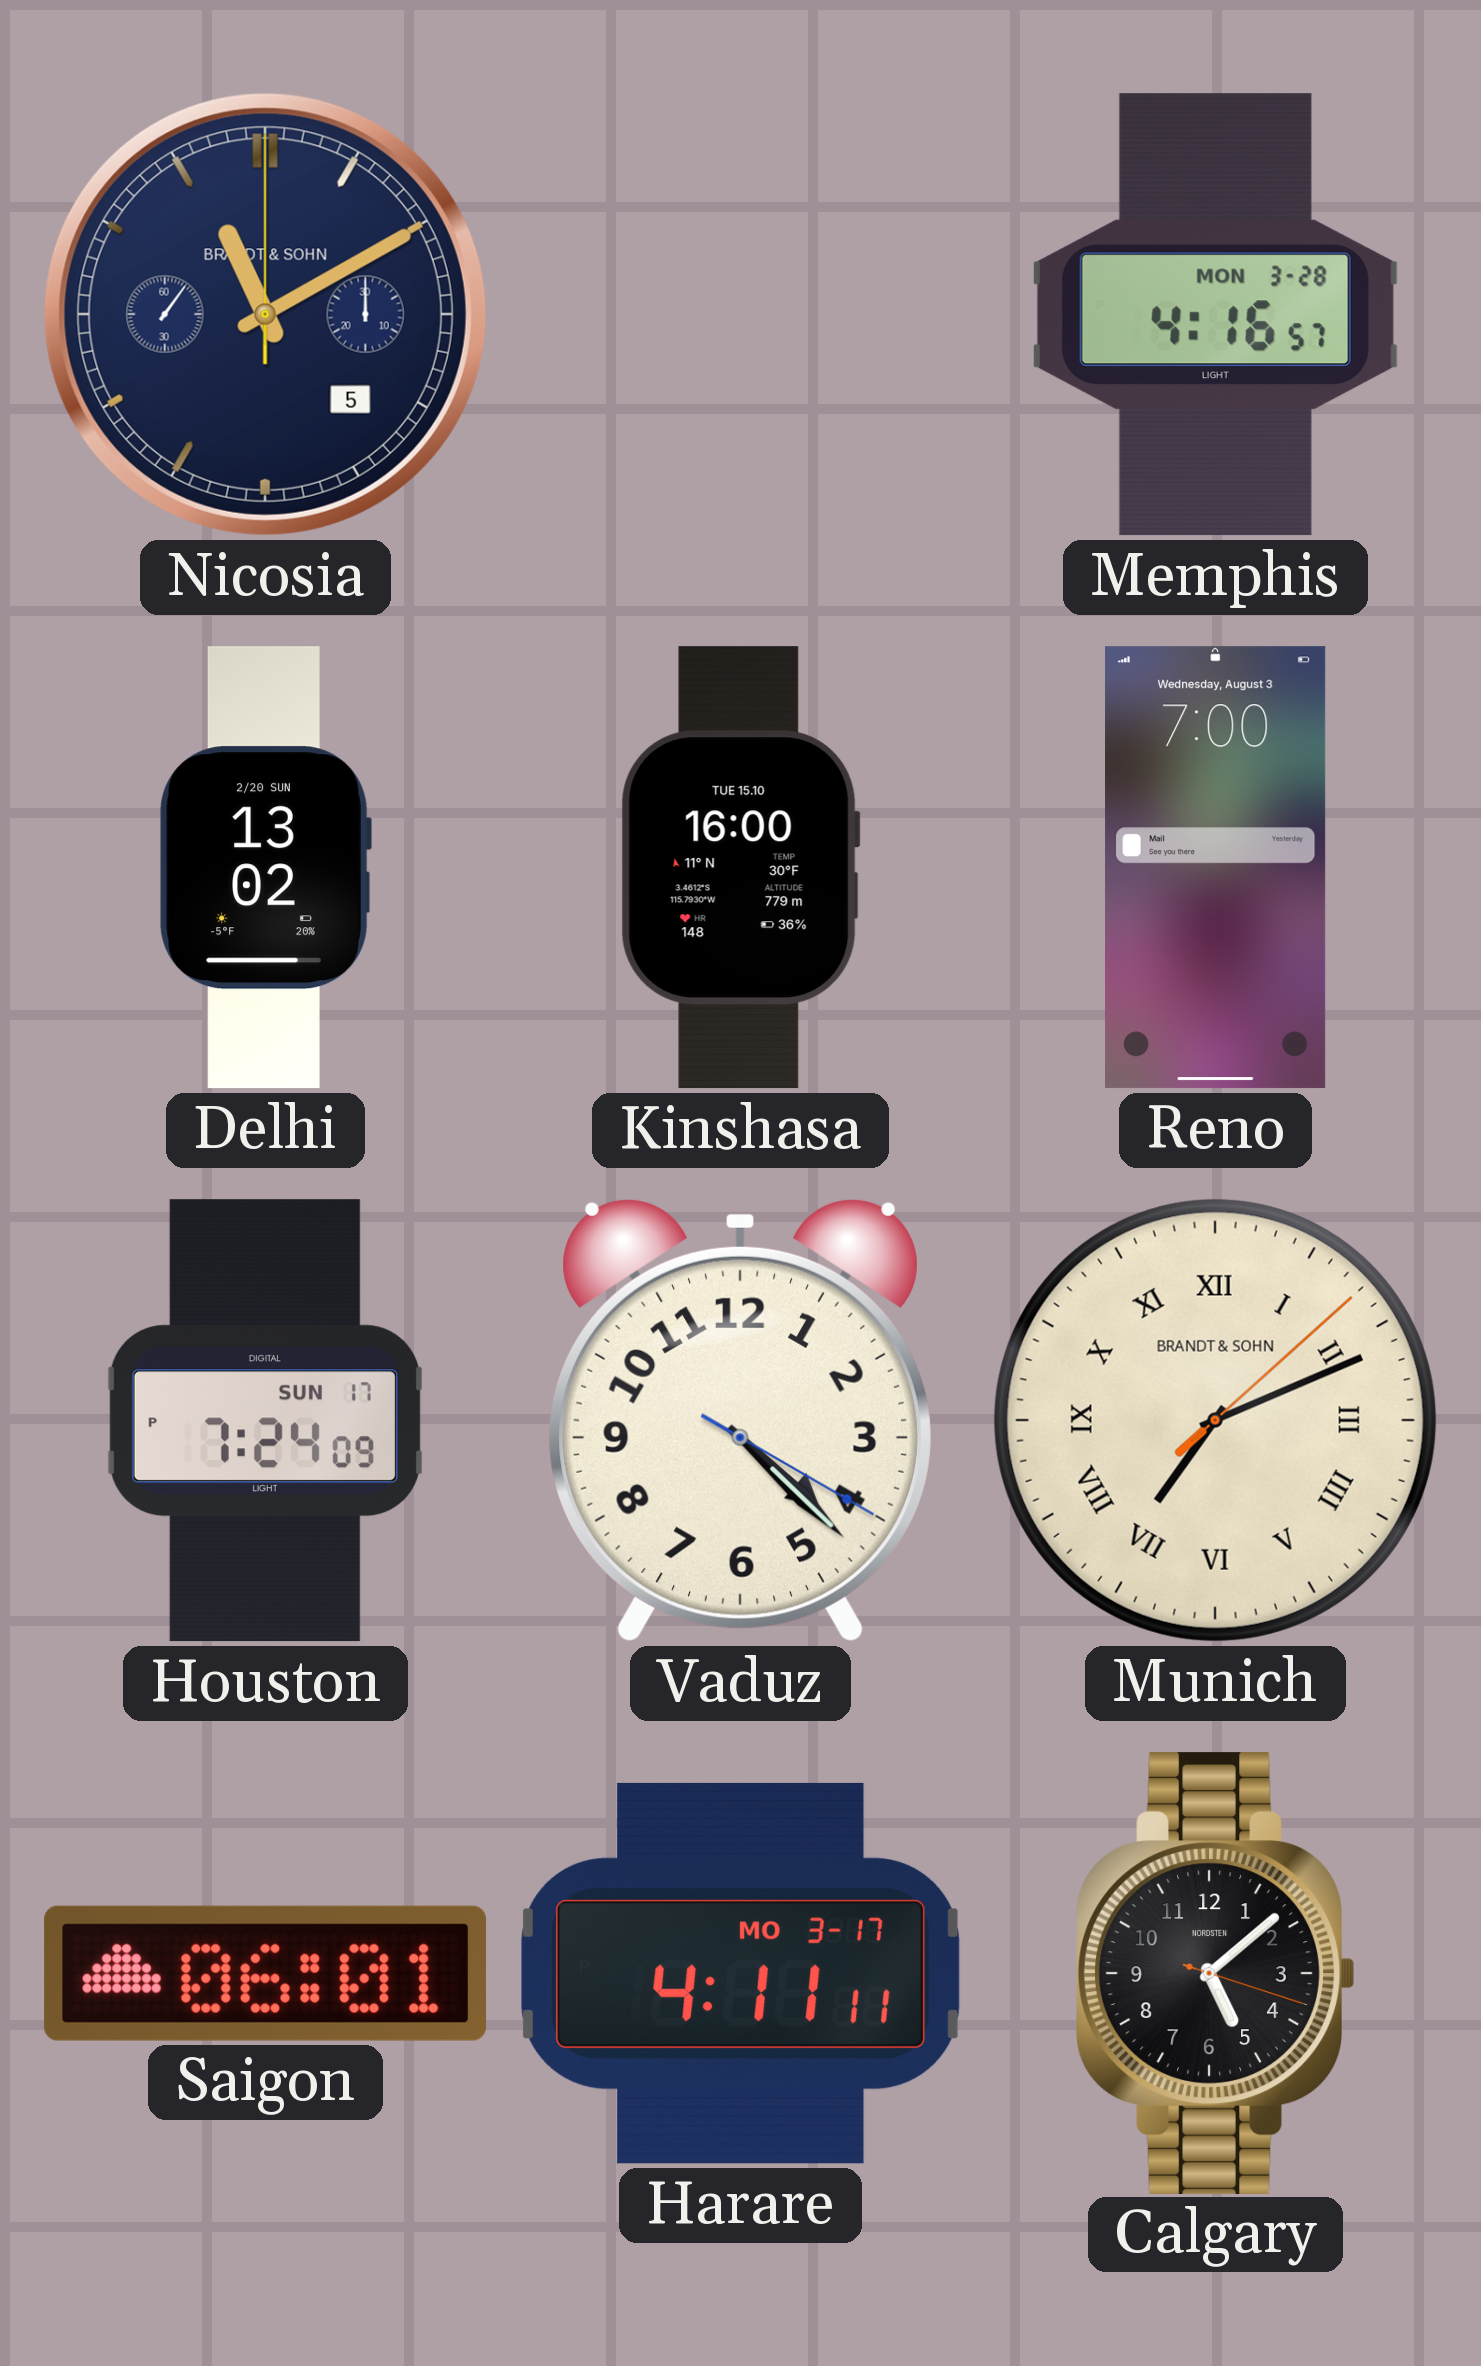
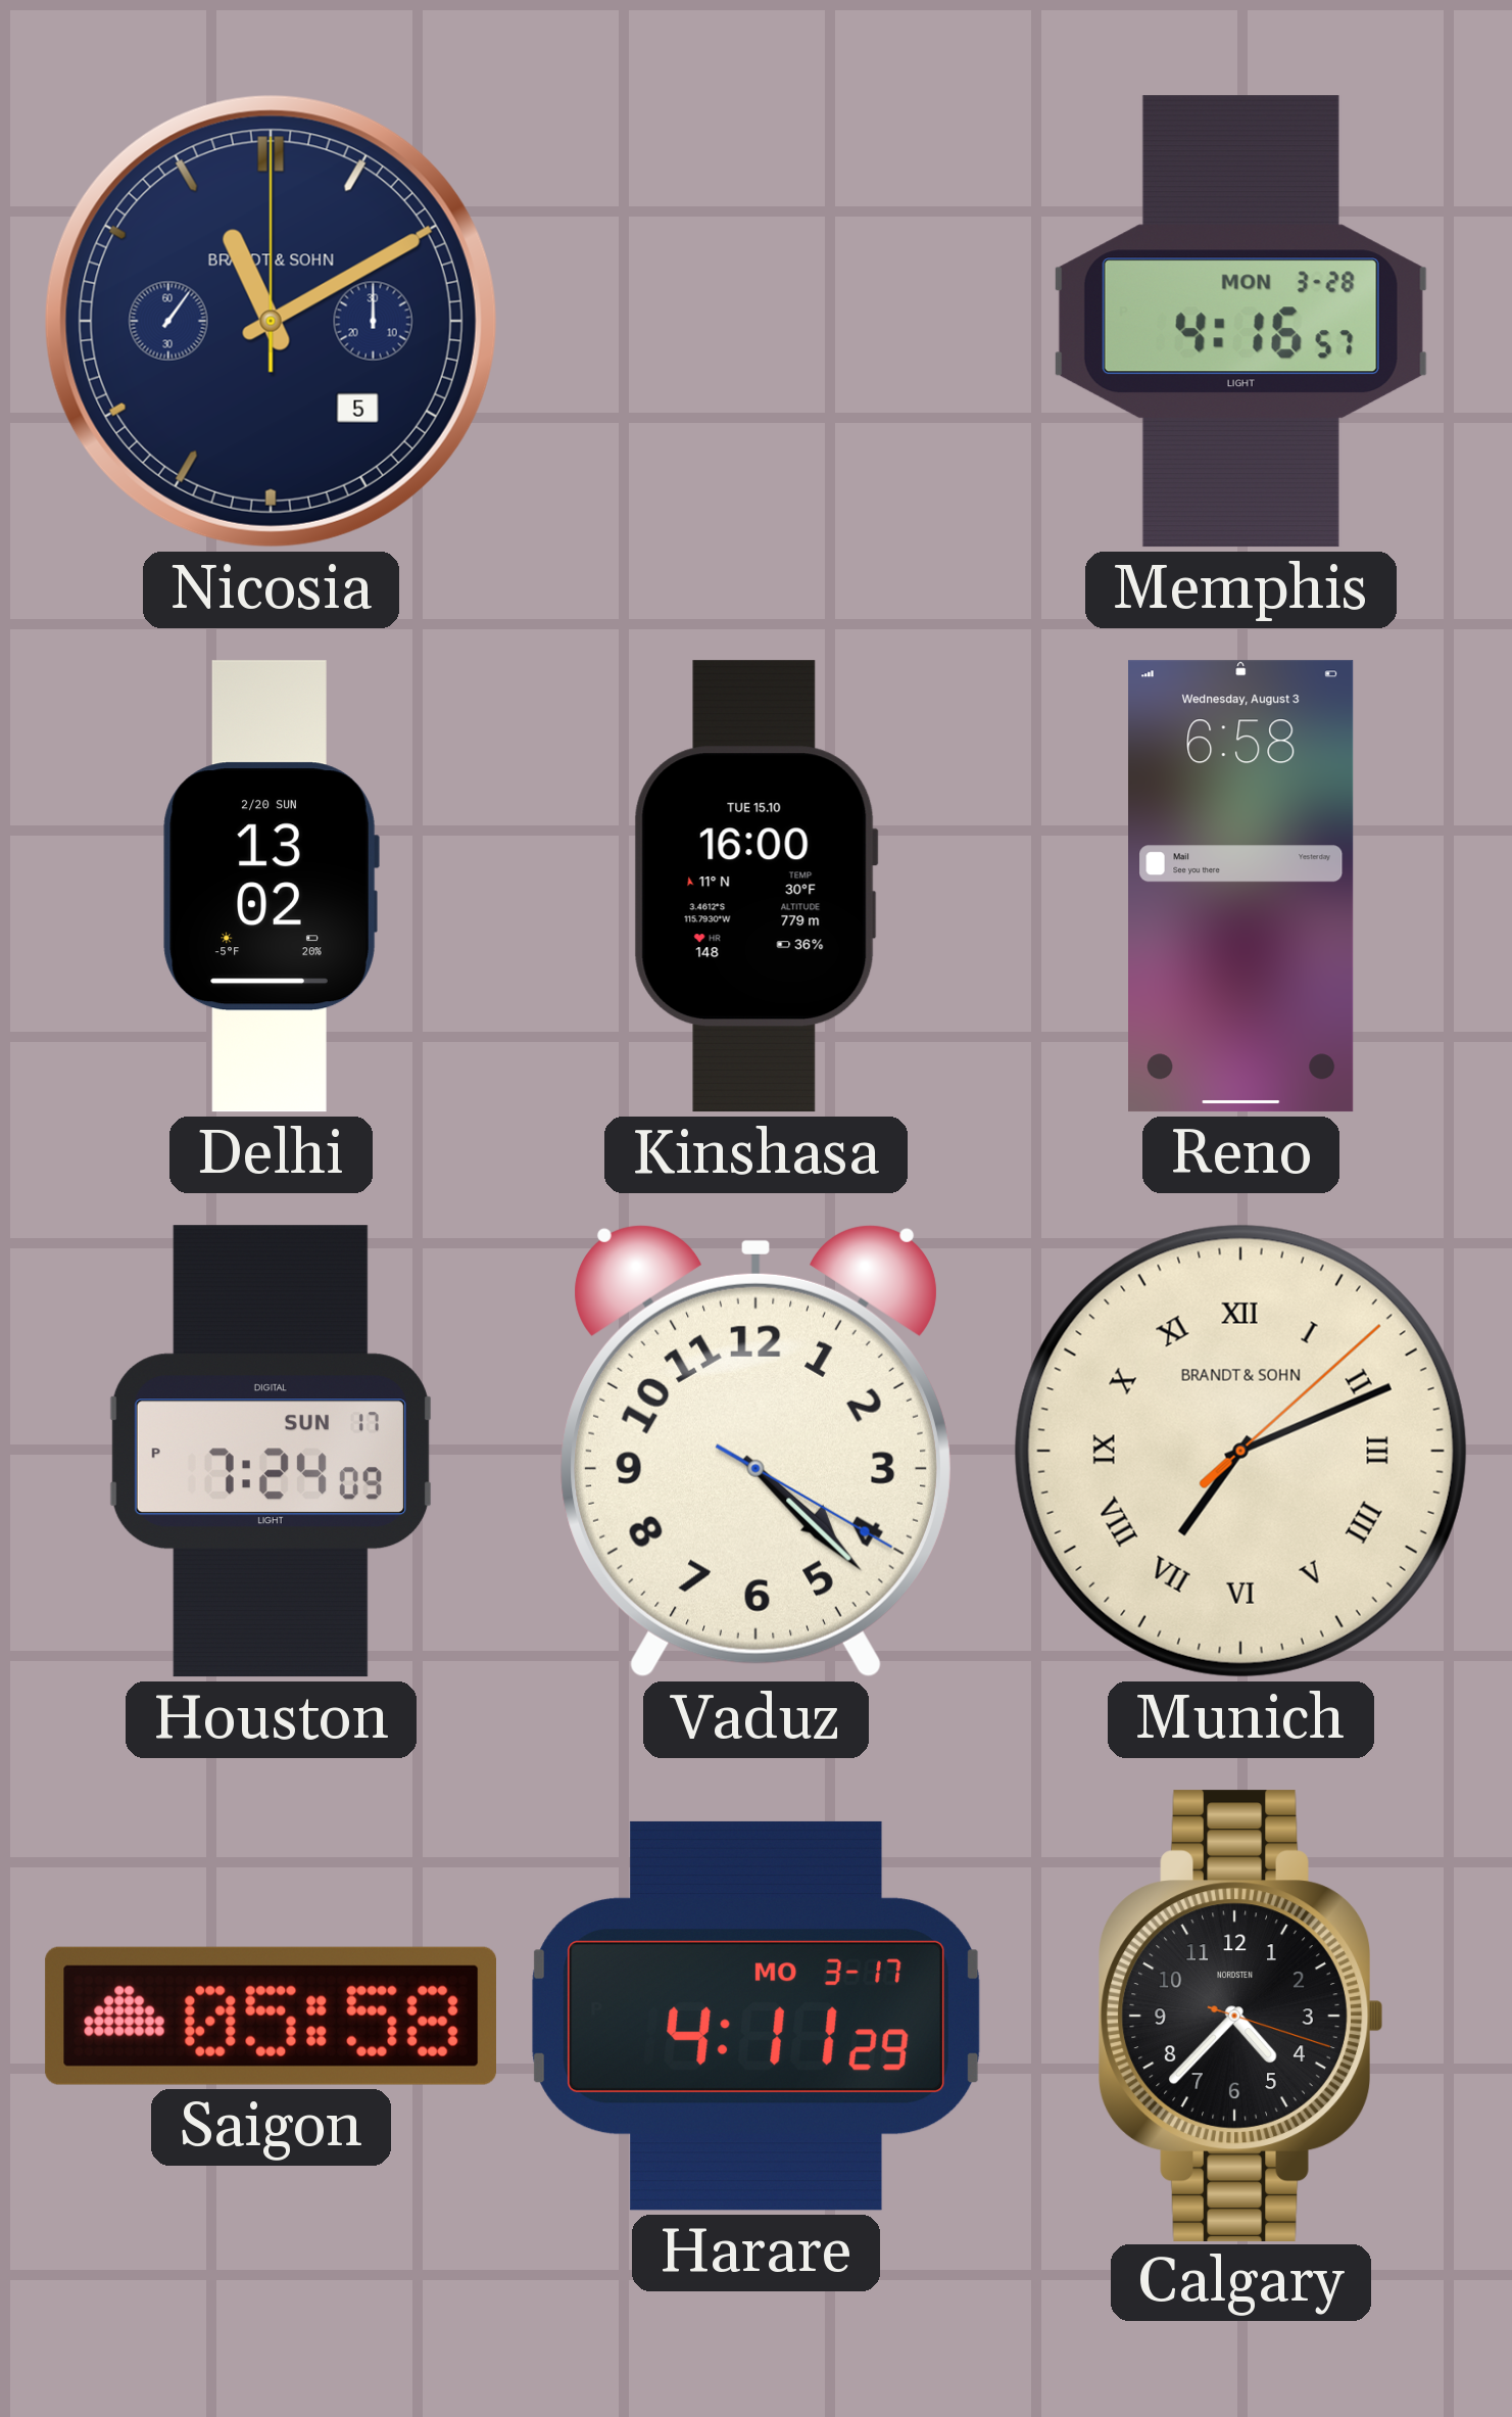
Reno: 7:00 -> 6:58
Saigon: 06:01 -> 05:58
Harare: 4:11:11 -> 4:11:29
Calgary: 5:08 -> 4:37
